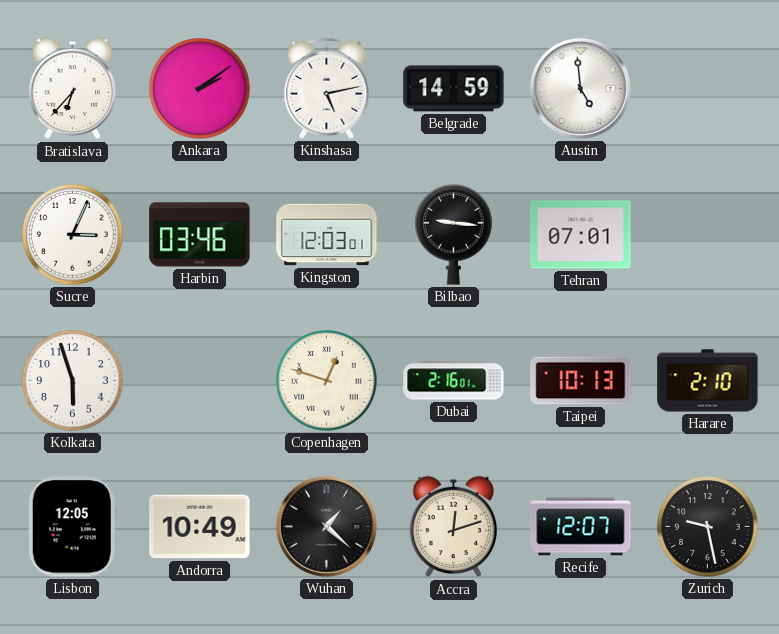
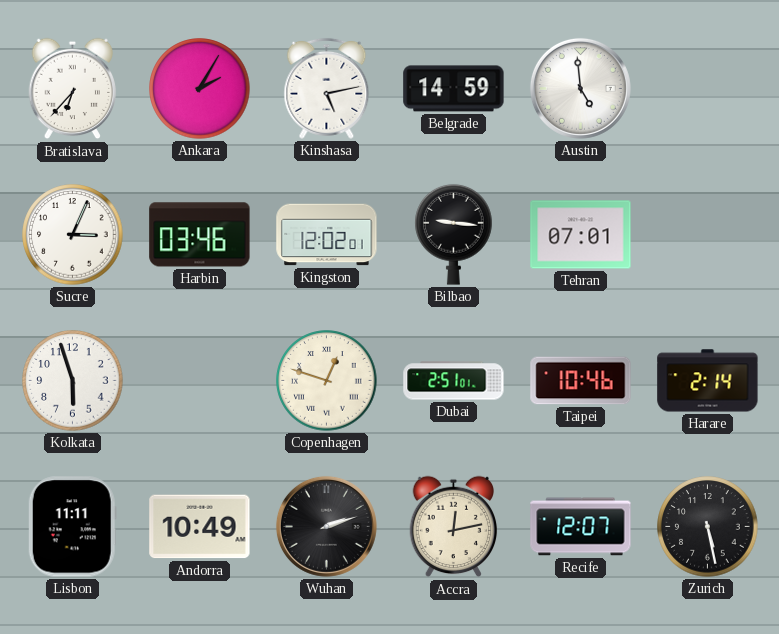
Ankara: 2:09 -> 2:05
Kingston: 12:03 -> 12:02
Dubai: 2:16 -> 2:51
Taipei: 10:13 -> 10:46
Harare: 2:10 -> 2:14
Lisbon: 12:05 -> 11:11
Wuhan: 1:22 -> 2:12
Accra: 12:12 -> 12:13
Zurich: 9:28 -> 5:28
